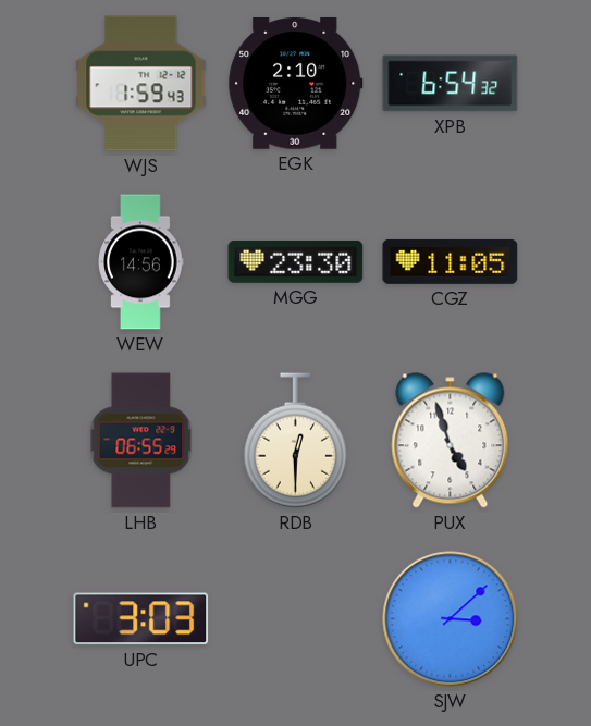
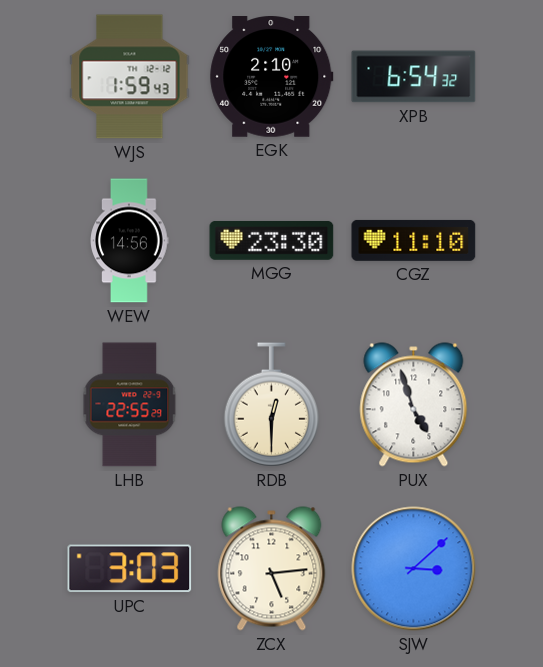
CGZ: 11:05 -> 11:10
LHB: 06:55 -> 22:55
ZCX: none -> 5:14
